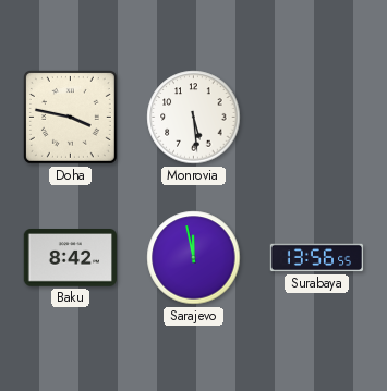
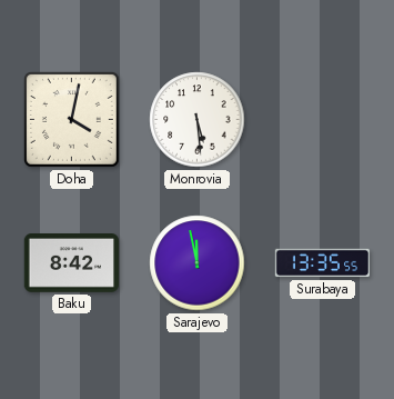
Doha: 3:47 -> 4:02
Surabaya: 13:56 -> 13:35
